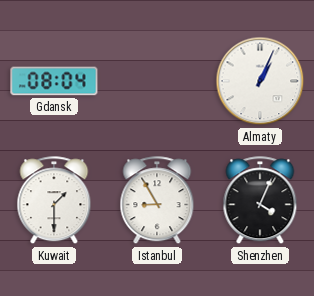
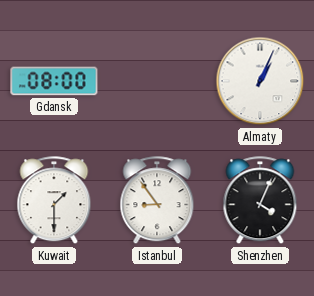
Gdansk: 08:04 -> 08:00
Istanbul: 8:55 -> 8:54
